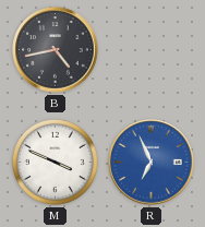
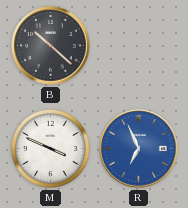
B: 4:43 -> 10:22
